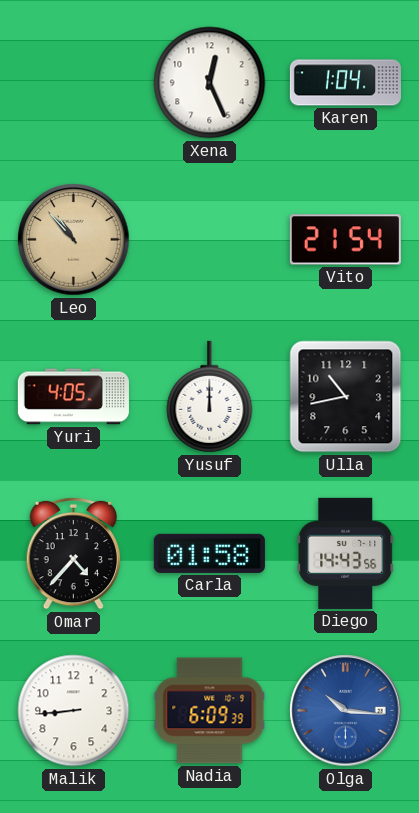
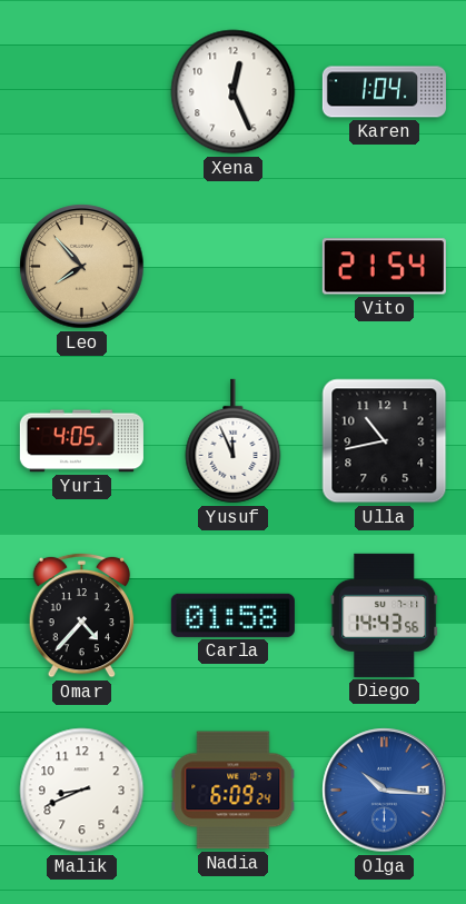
Leo: 10:53 -> 7:53
Yusuf: 12:00 -> 11:56
Malik: 8:44 -> 8:41
Nadia: 6:09:39 -> 6:09:24
